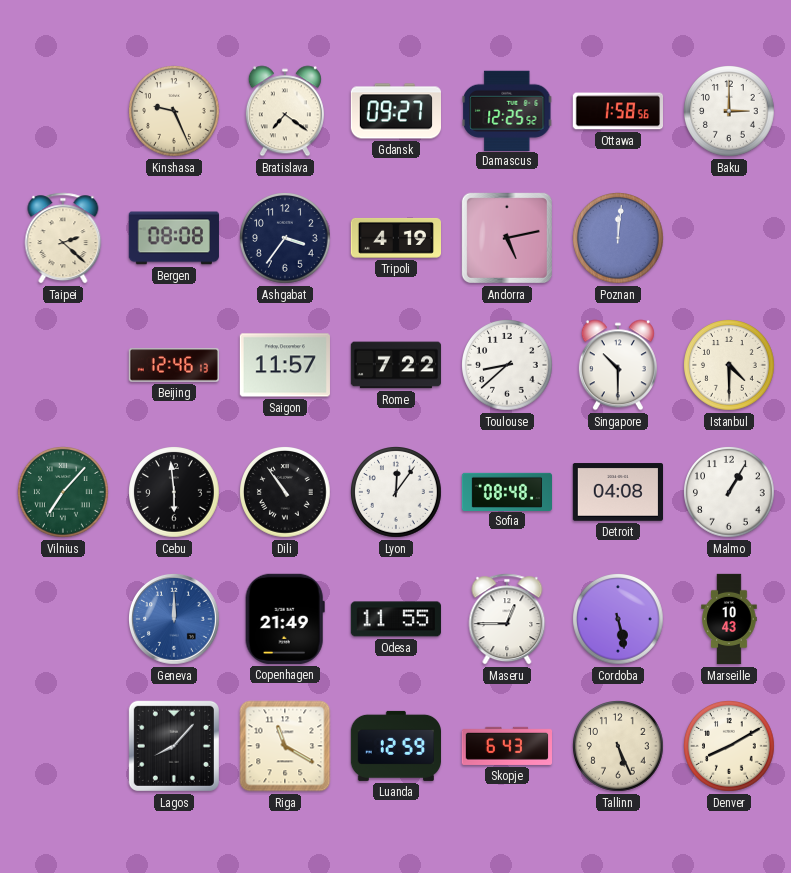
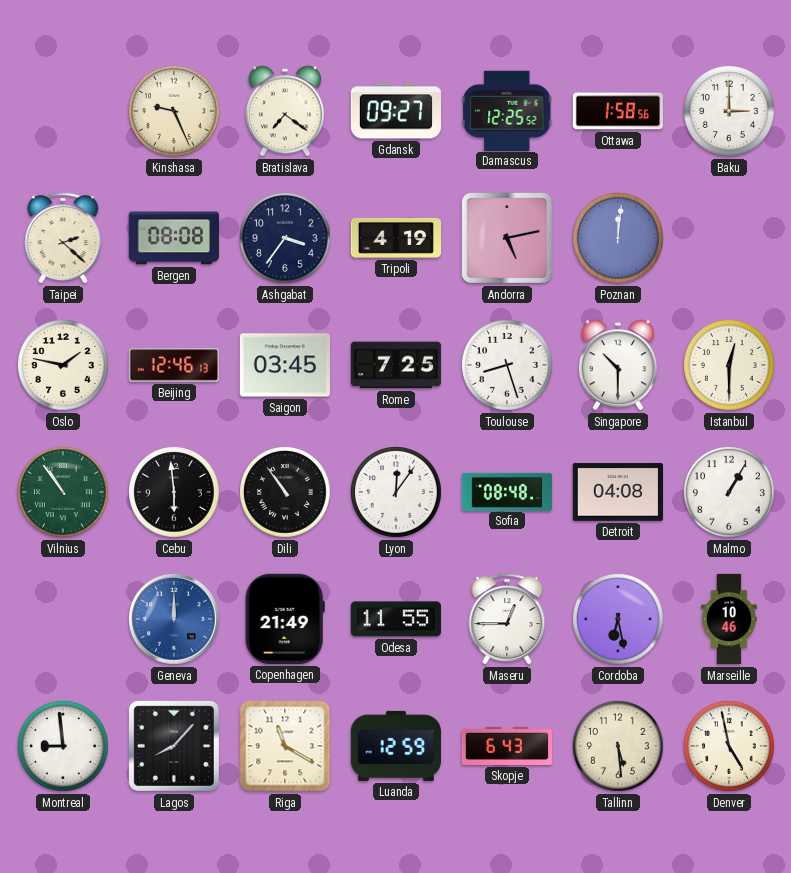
Oslo: none -> 1:47
Saigon: 11:57 -> 03:45
Rome: 7:22 -> 7:25
Toulouse: 8:38 -> 8:27
Istanbul: 4:30 -> 12:30
Vilnius: 7:07 -> 10:54
Cordoba: 5:28 -> 6:28
Marseille: 10:43 -> 10:46
Montreal: none -> 8:59
Tallinn: 5:26 -> 5:29
Denver: 8:10 -> 4:58
